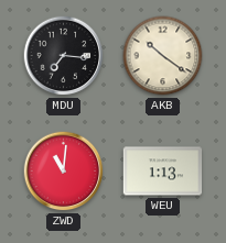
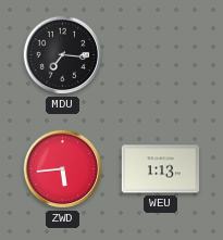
AKB: 10:21 -> none
ZWD: 11:01 -> 5:44
